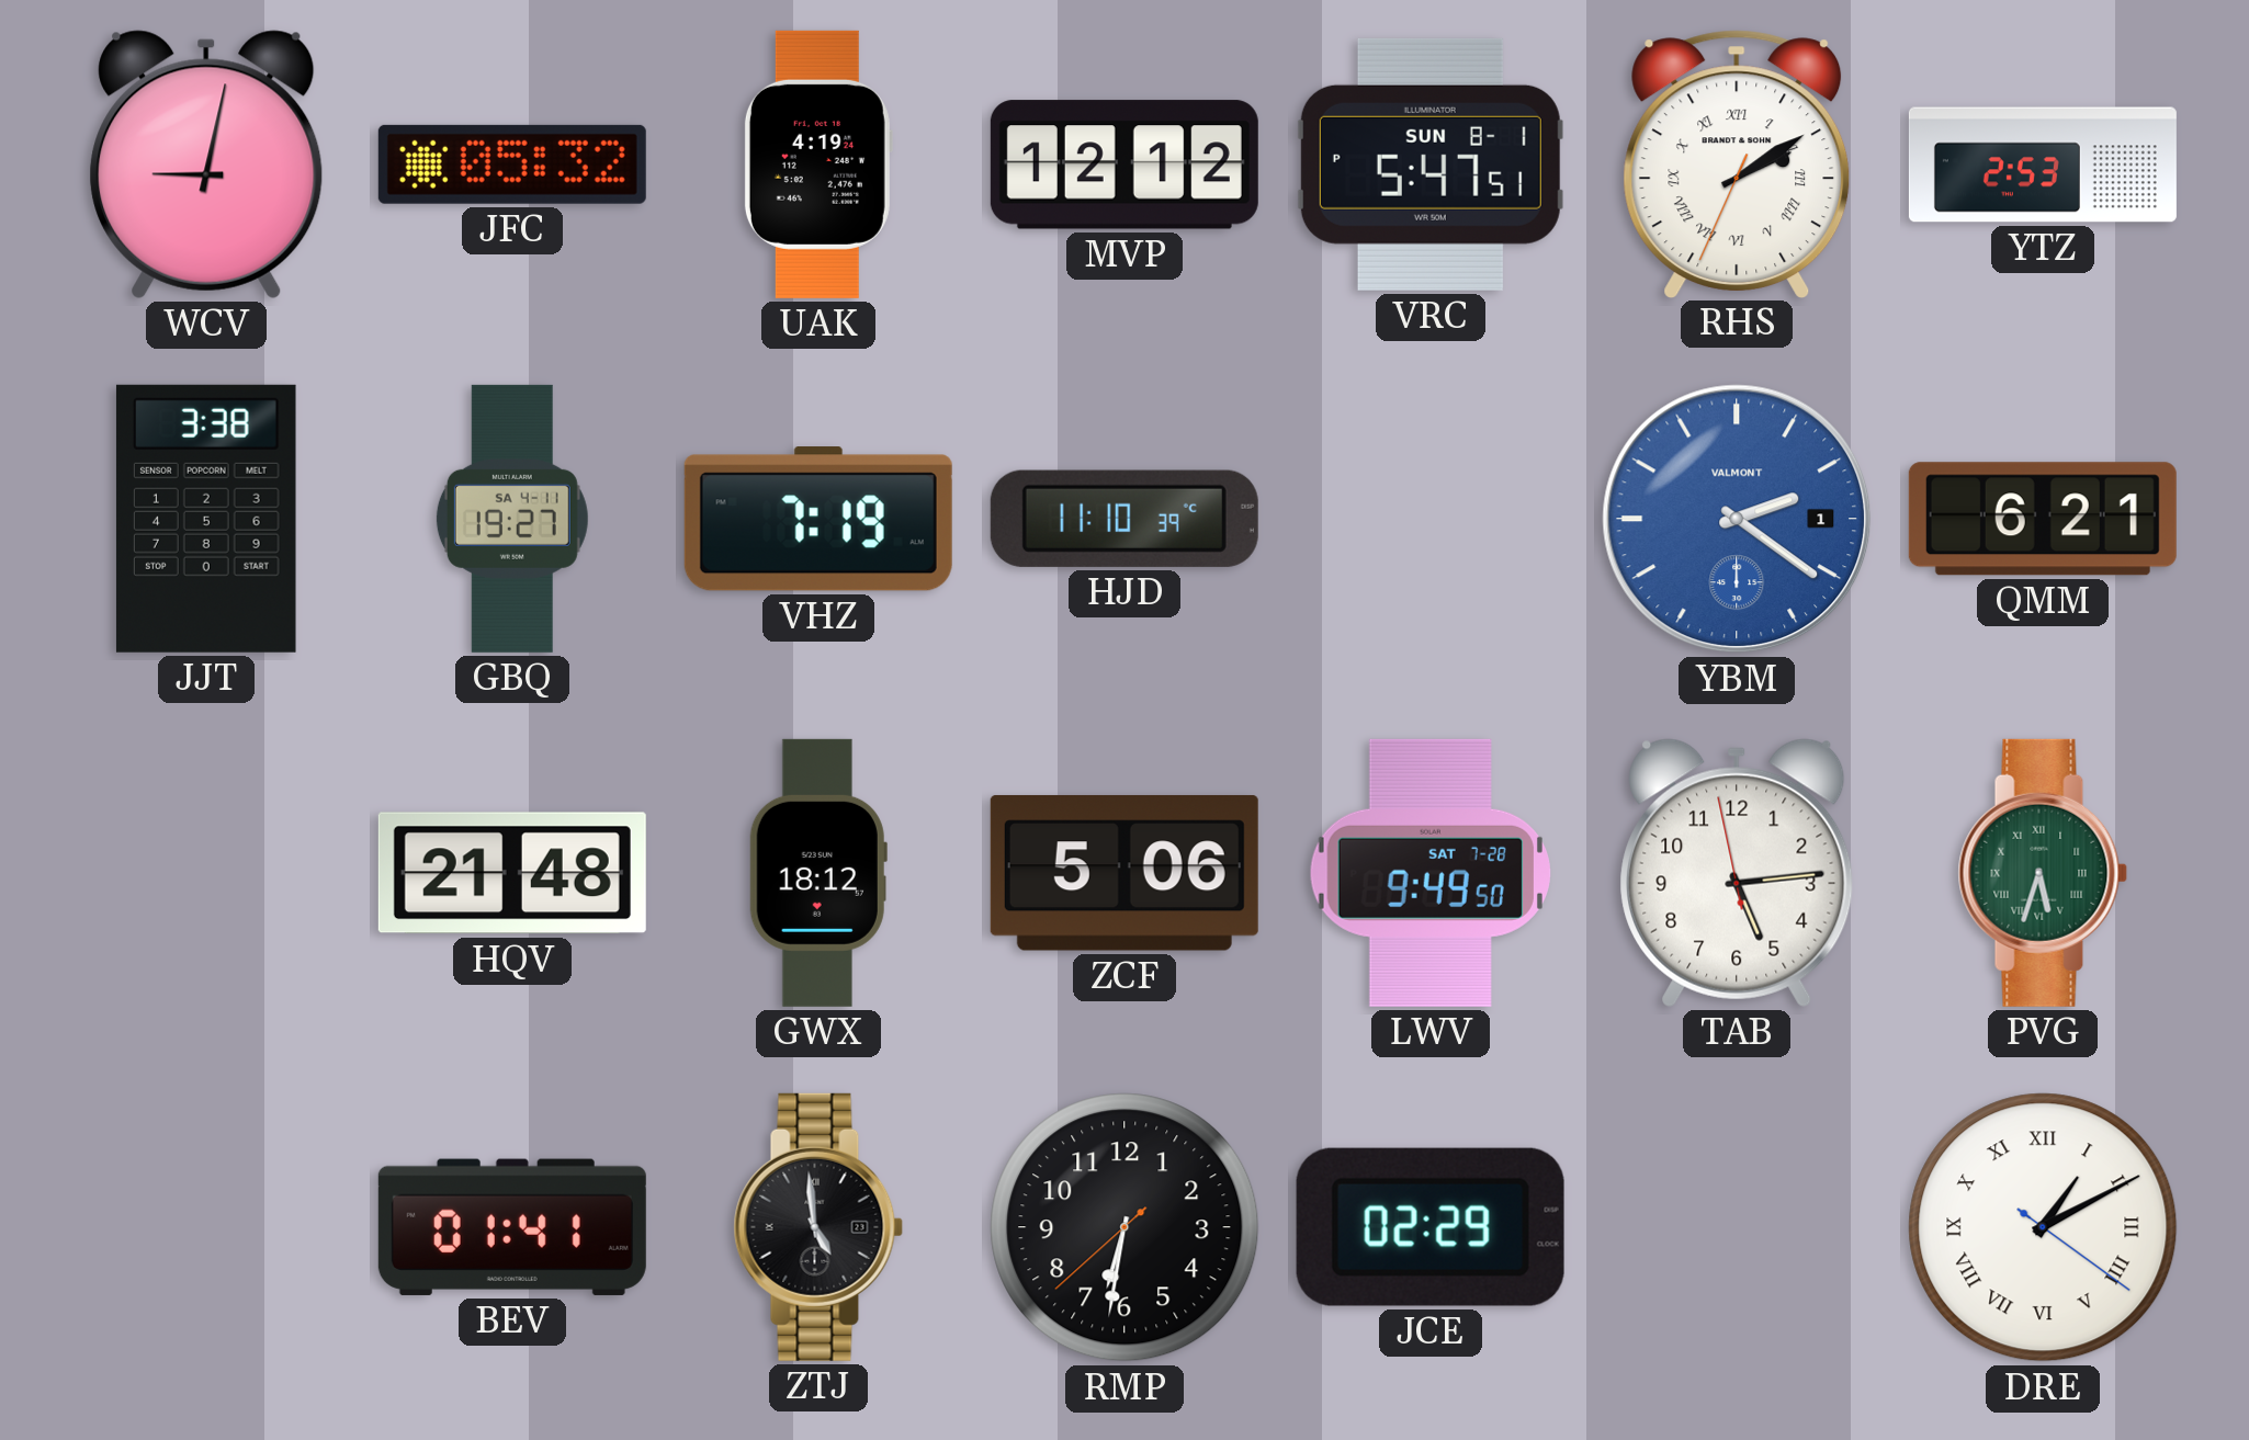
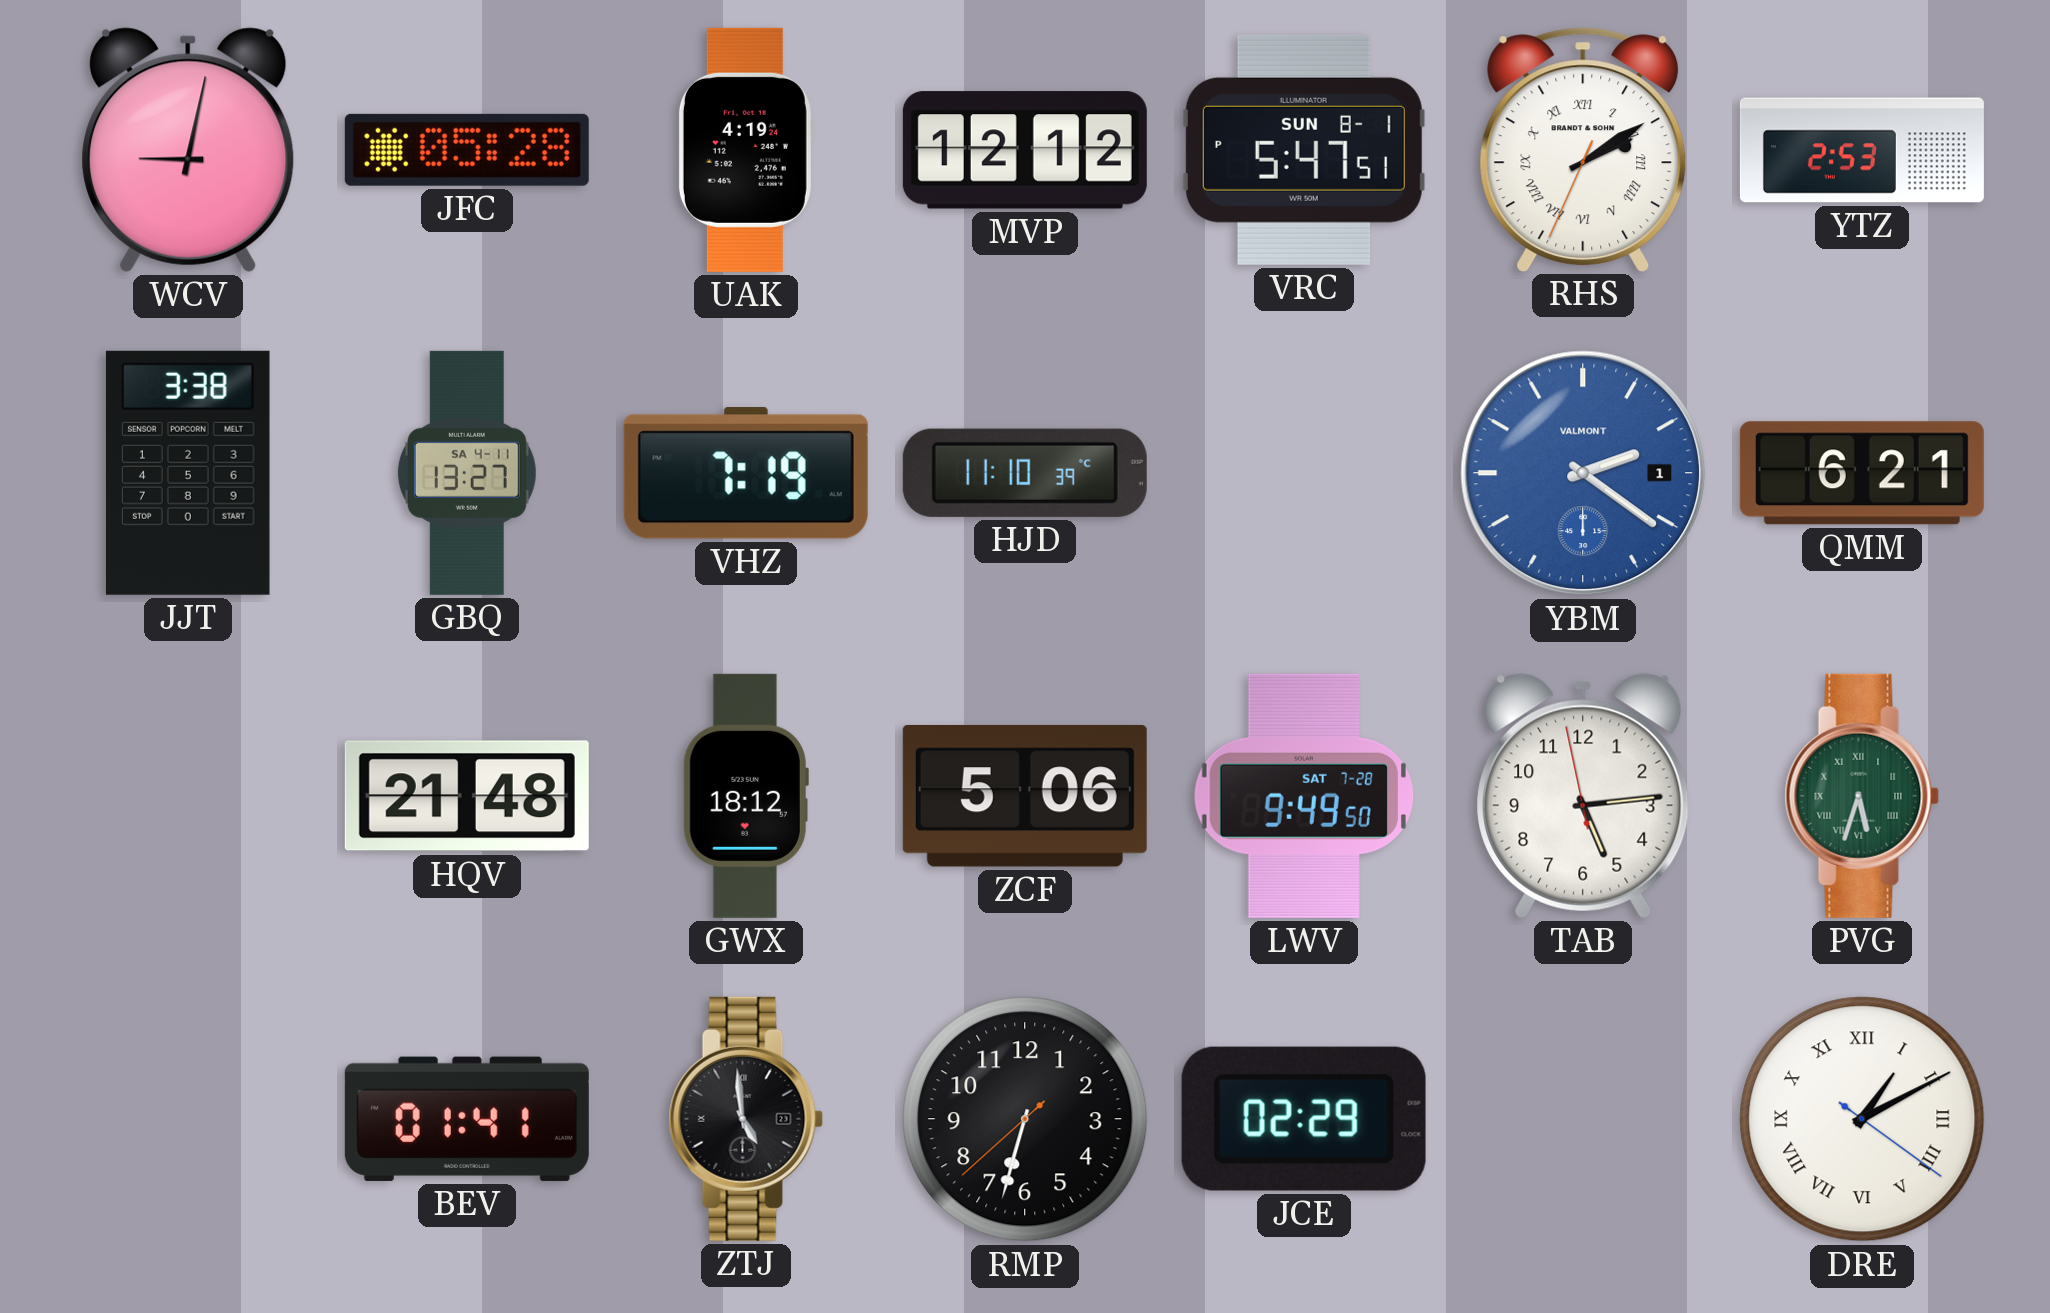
JFC: 05:32 -> 05:28
GBQ: 19:27 -> 13:27
RMP: 6:31 -> 6:32
